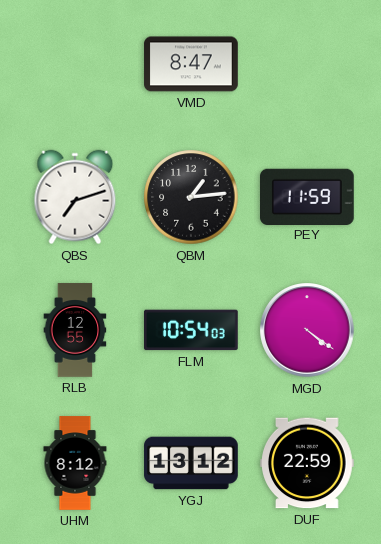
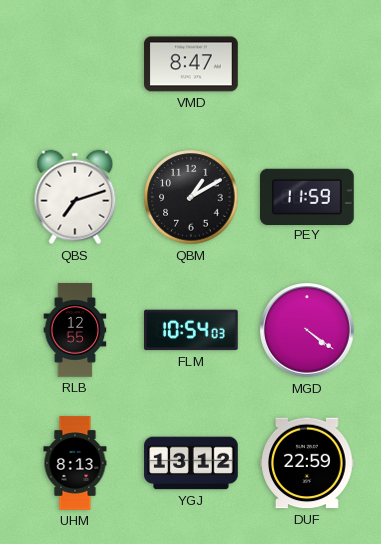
QBM: 1:14 -> 1:10
UHM: 8:12 -> 8:13
